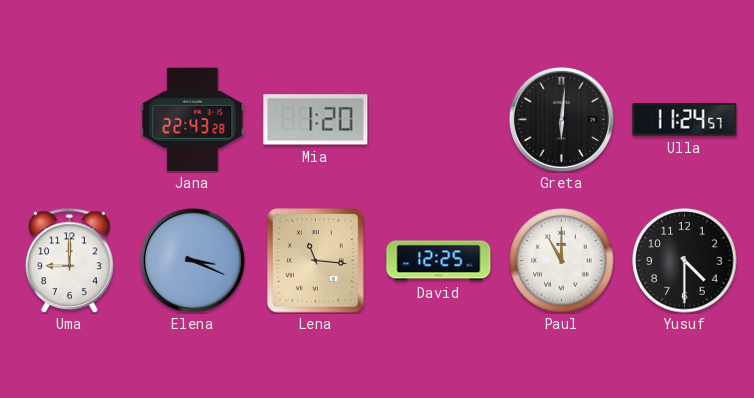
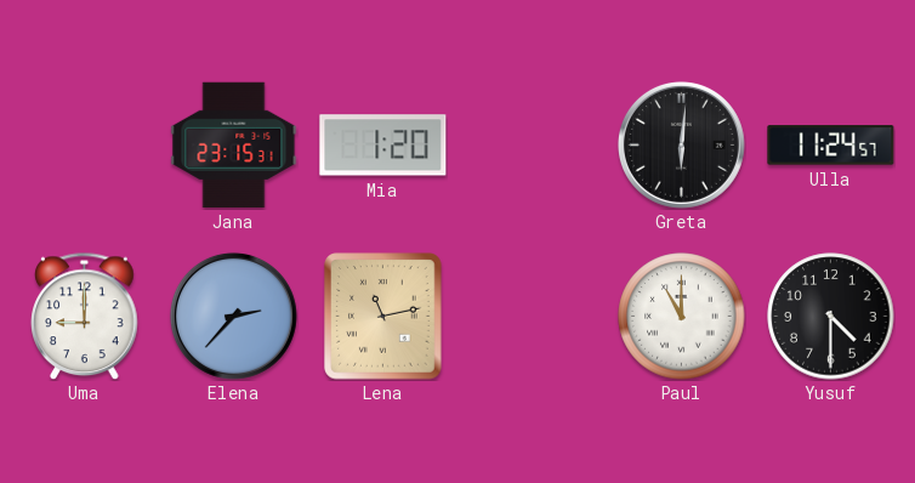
Jana: 22:43 -> 23:15
Elena: 3:19 -> 2:37
Lena: 11:16 -> 11:13
David: 12:25 -> none
